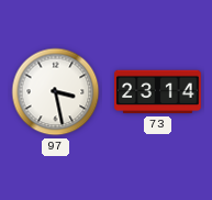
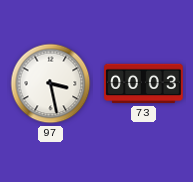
73: 23:14 -> 00:03
